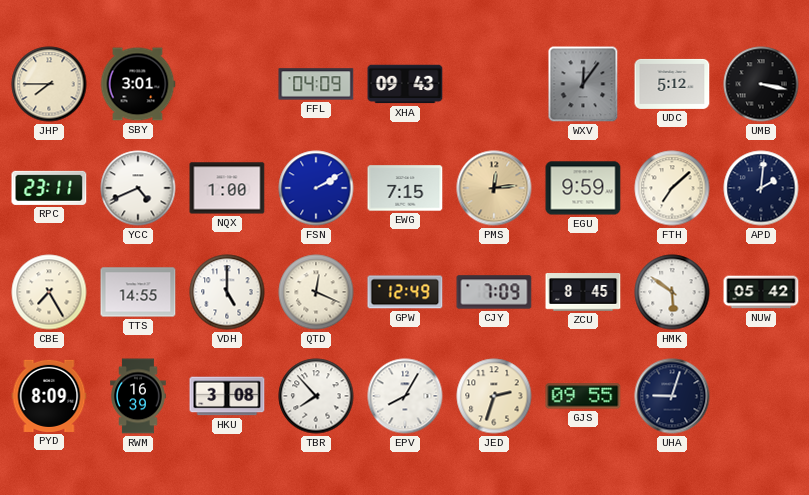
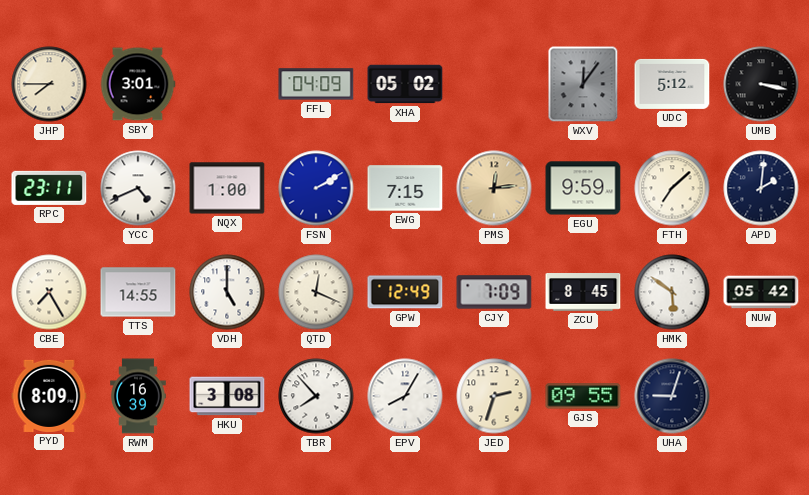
XHA: 09:43 -> 05:02
